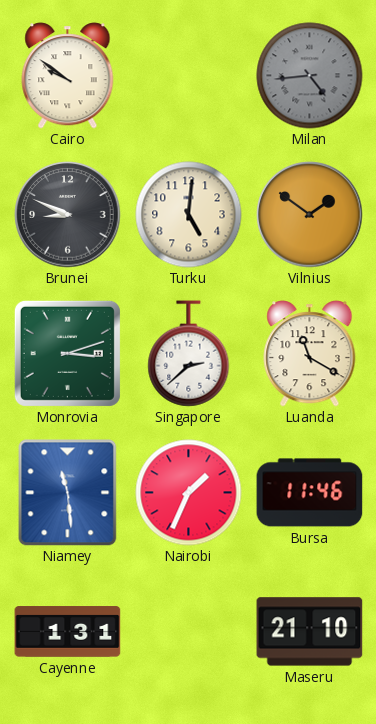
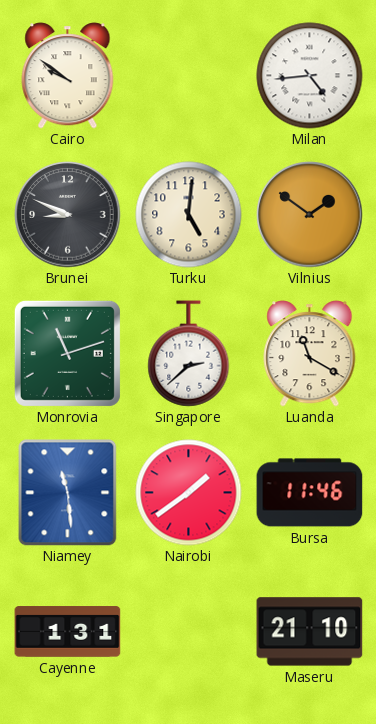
Milan dial: grey -> white
Monrovia: 3:12 -> 11:12
Nairobi: 1:34 -> 1:39
